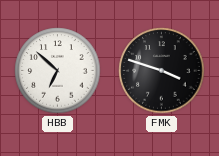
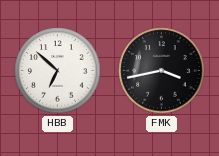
FMK: 3:48 -> 3:43
